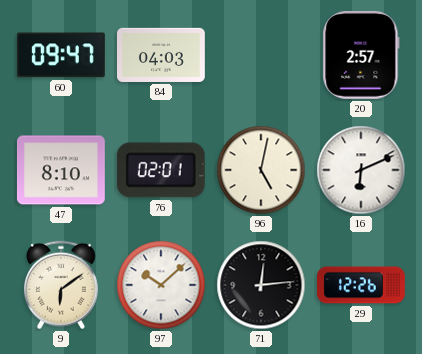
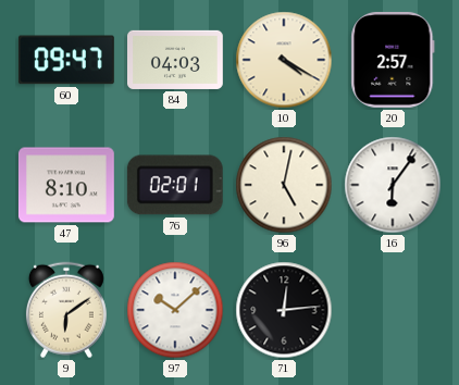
10: none -> 4:20
16: 6:11 -> 6:06
29: 12:26 -> none
